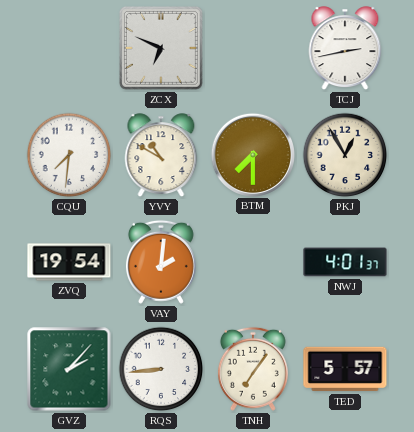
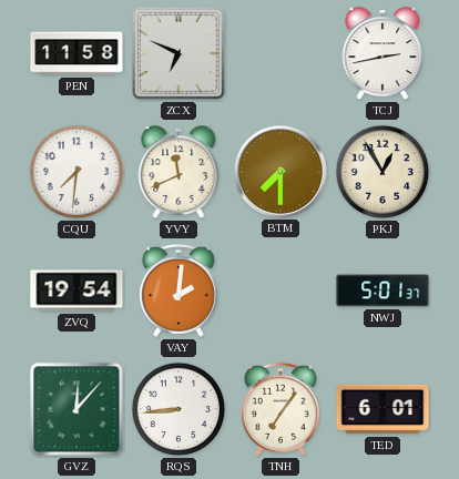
PEN: none -> 11:58
YVY: 10:50 -> 11:41
NWJ: 4:01 -> 5:01
GVZ: 2:07 -> 12:07
TED: 5:57 -> 6:01
